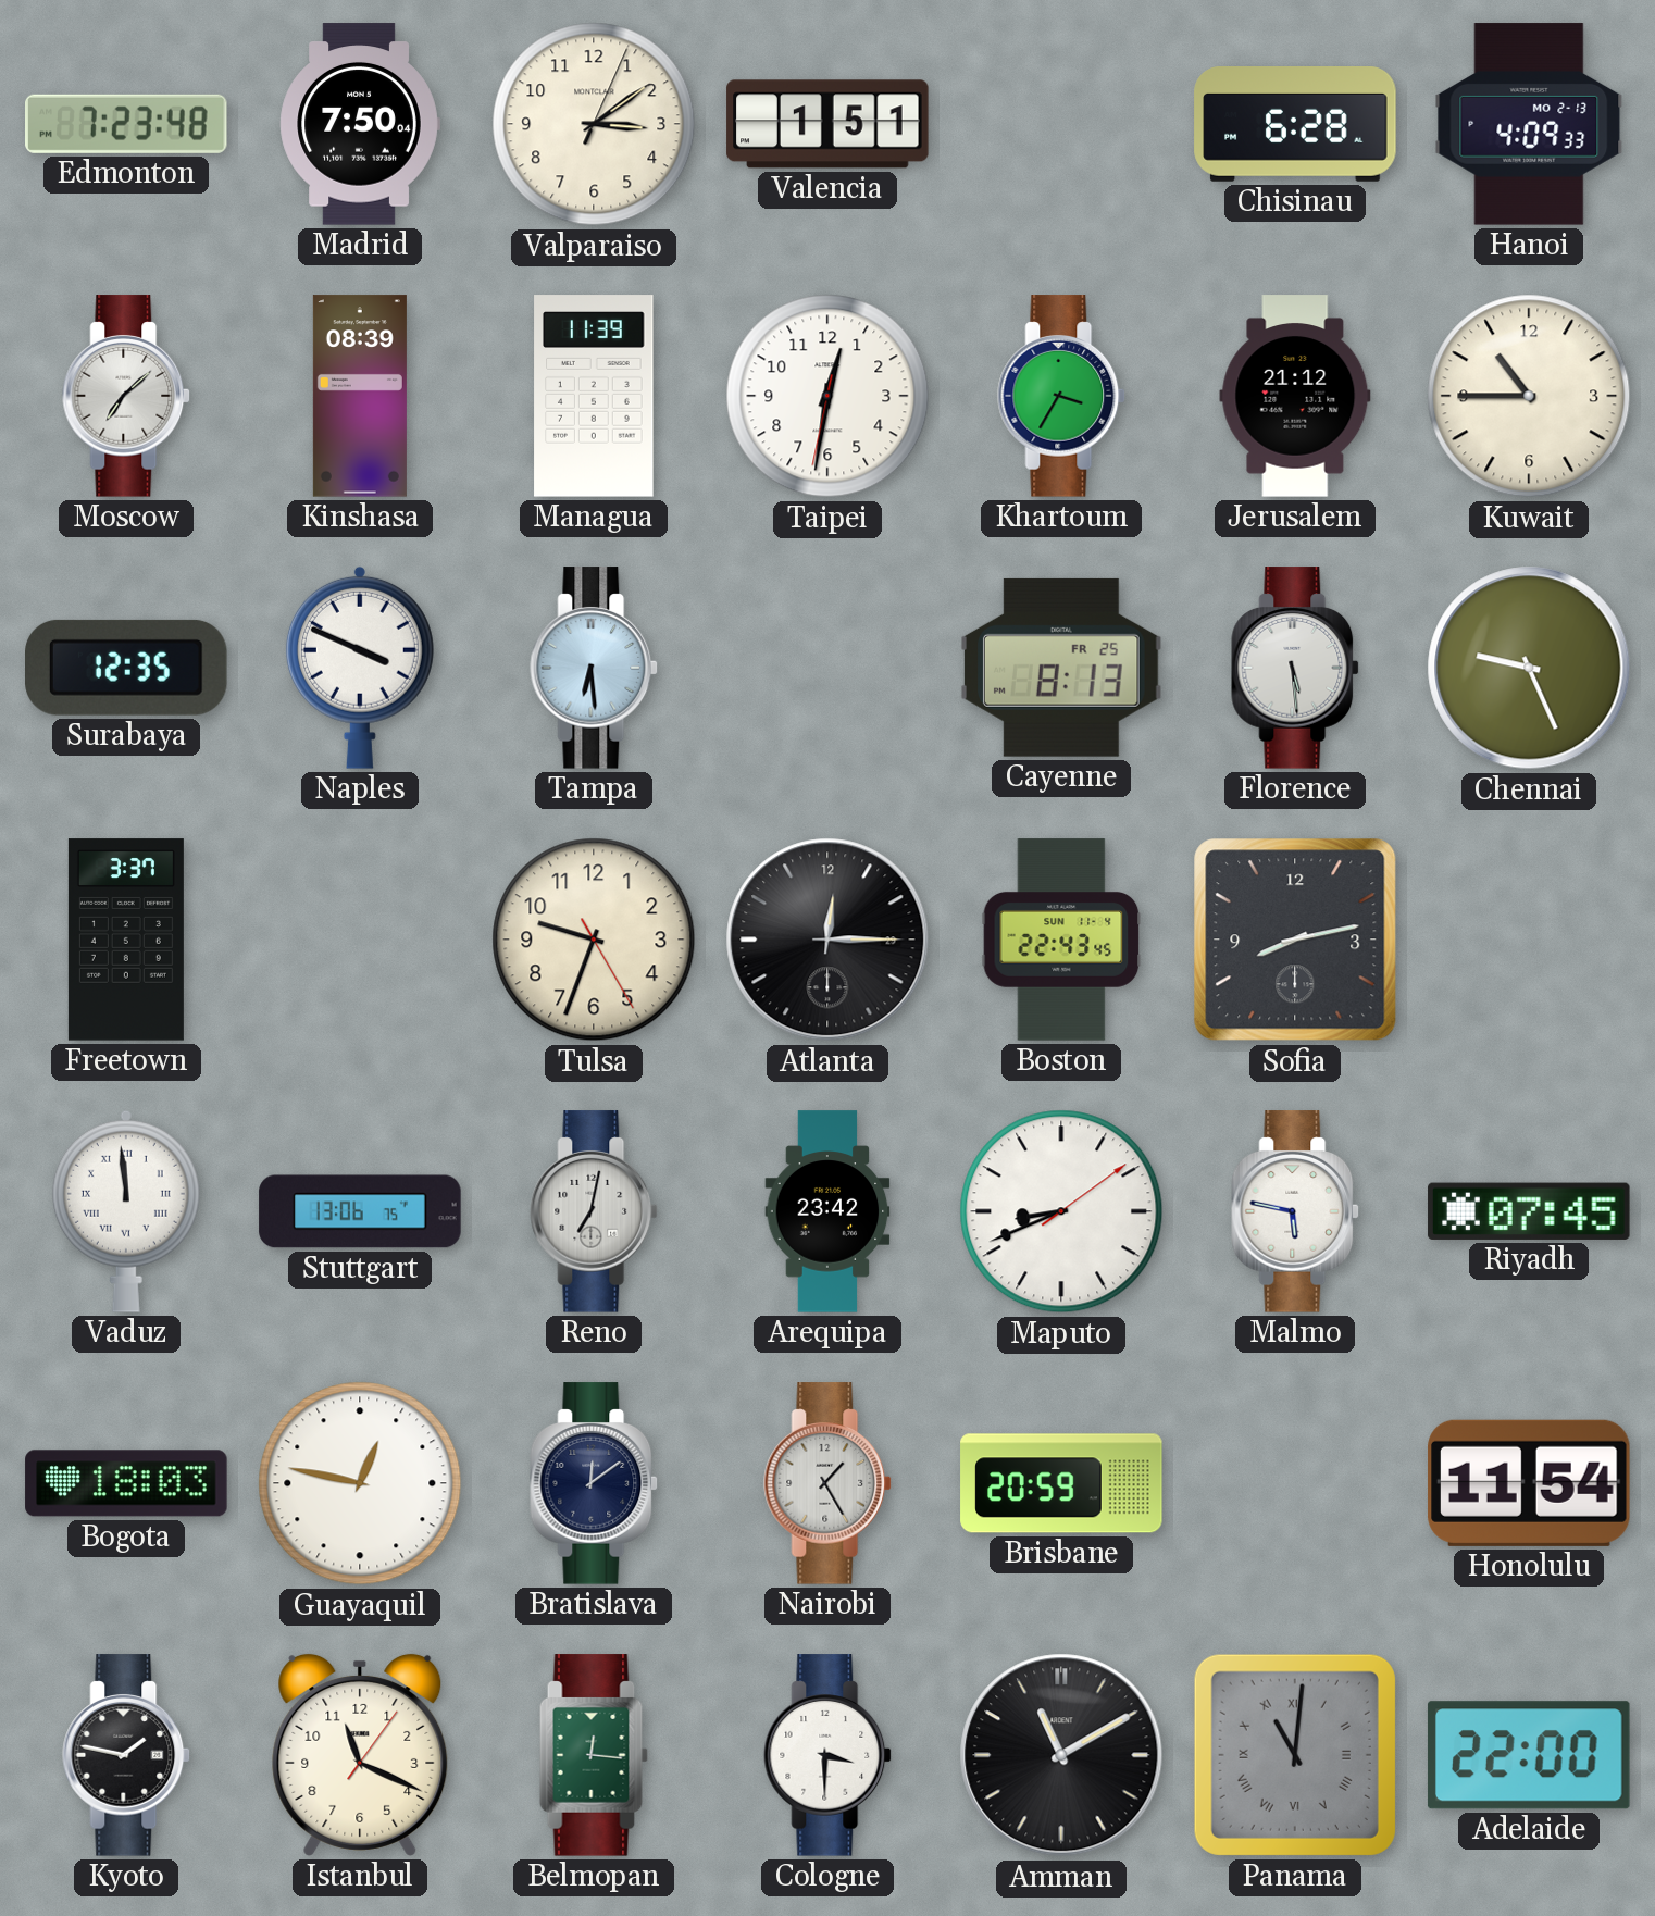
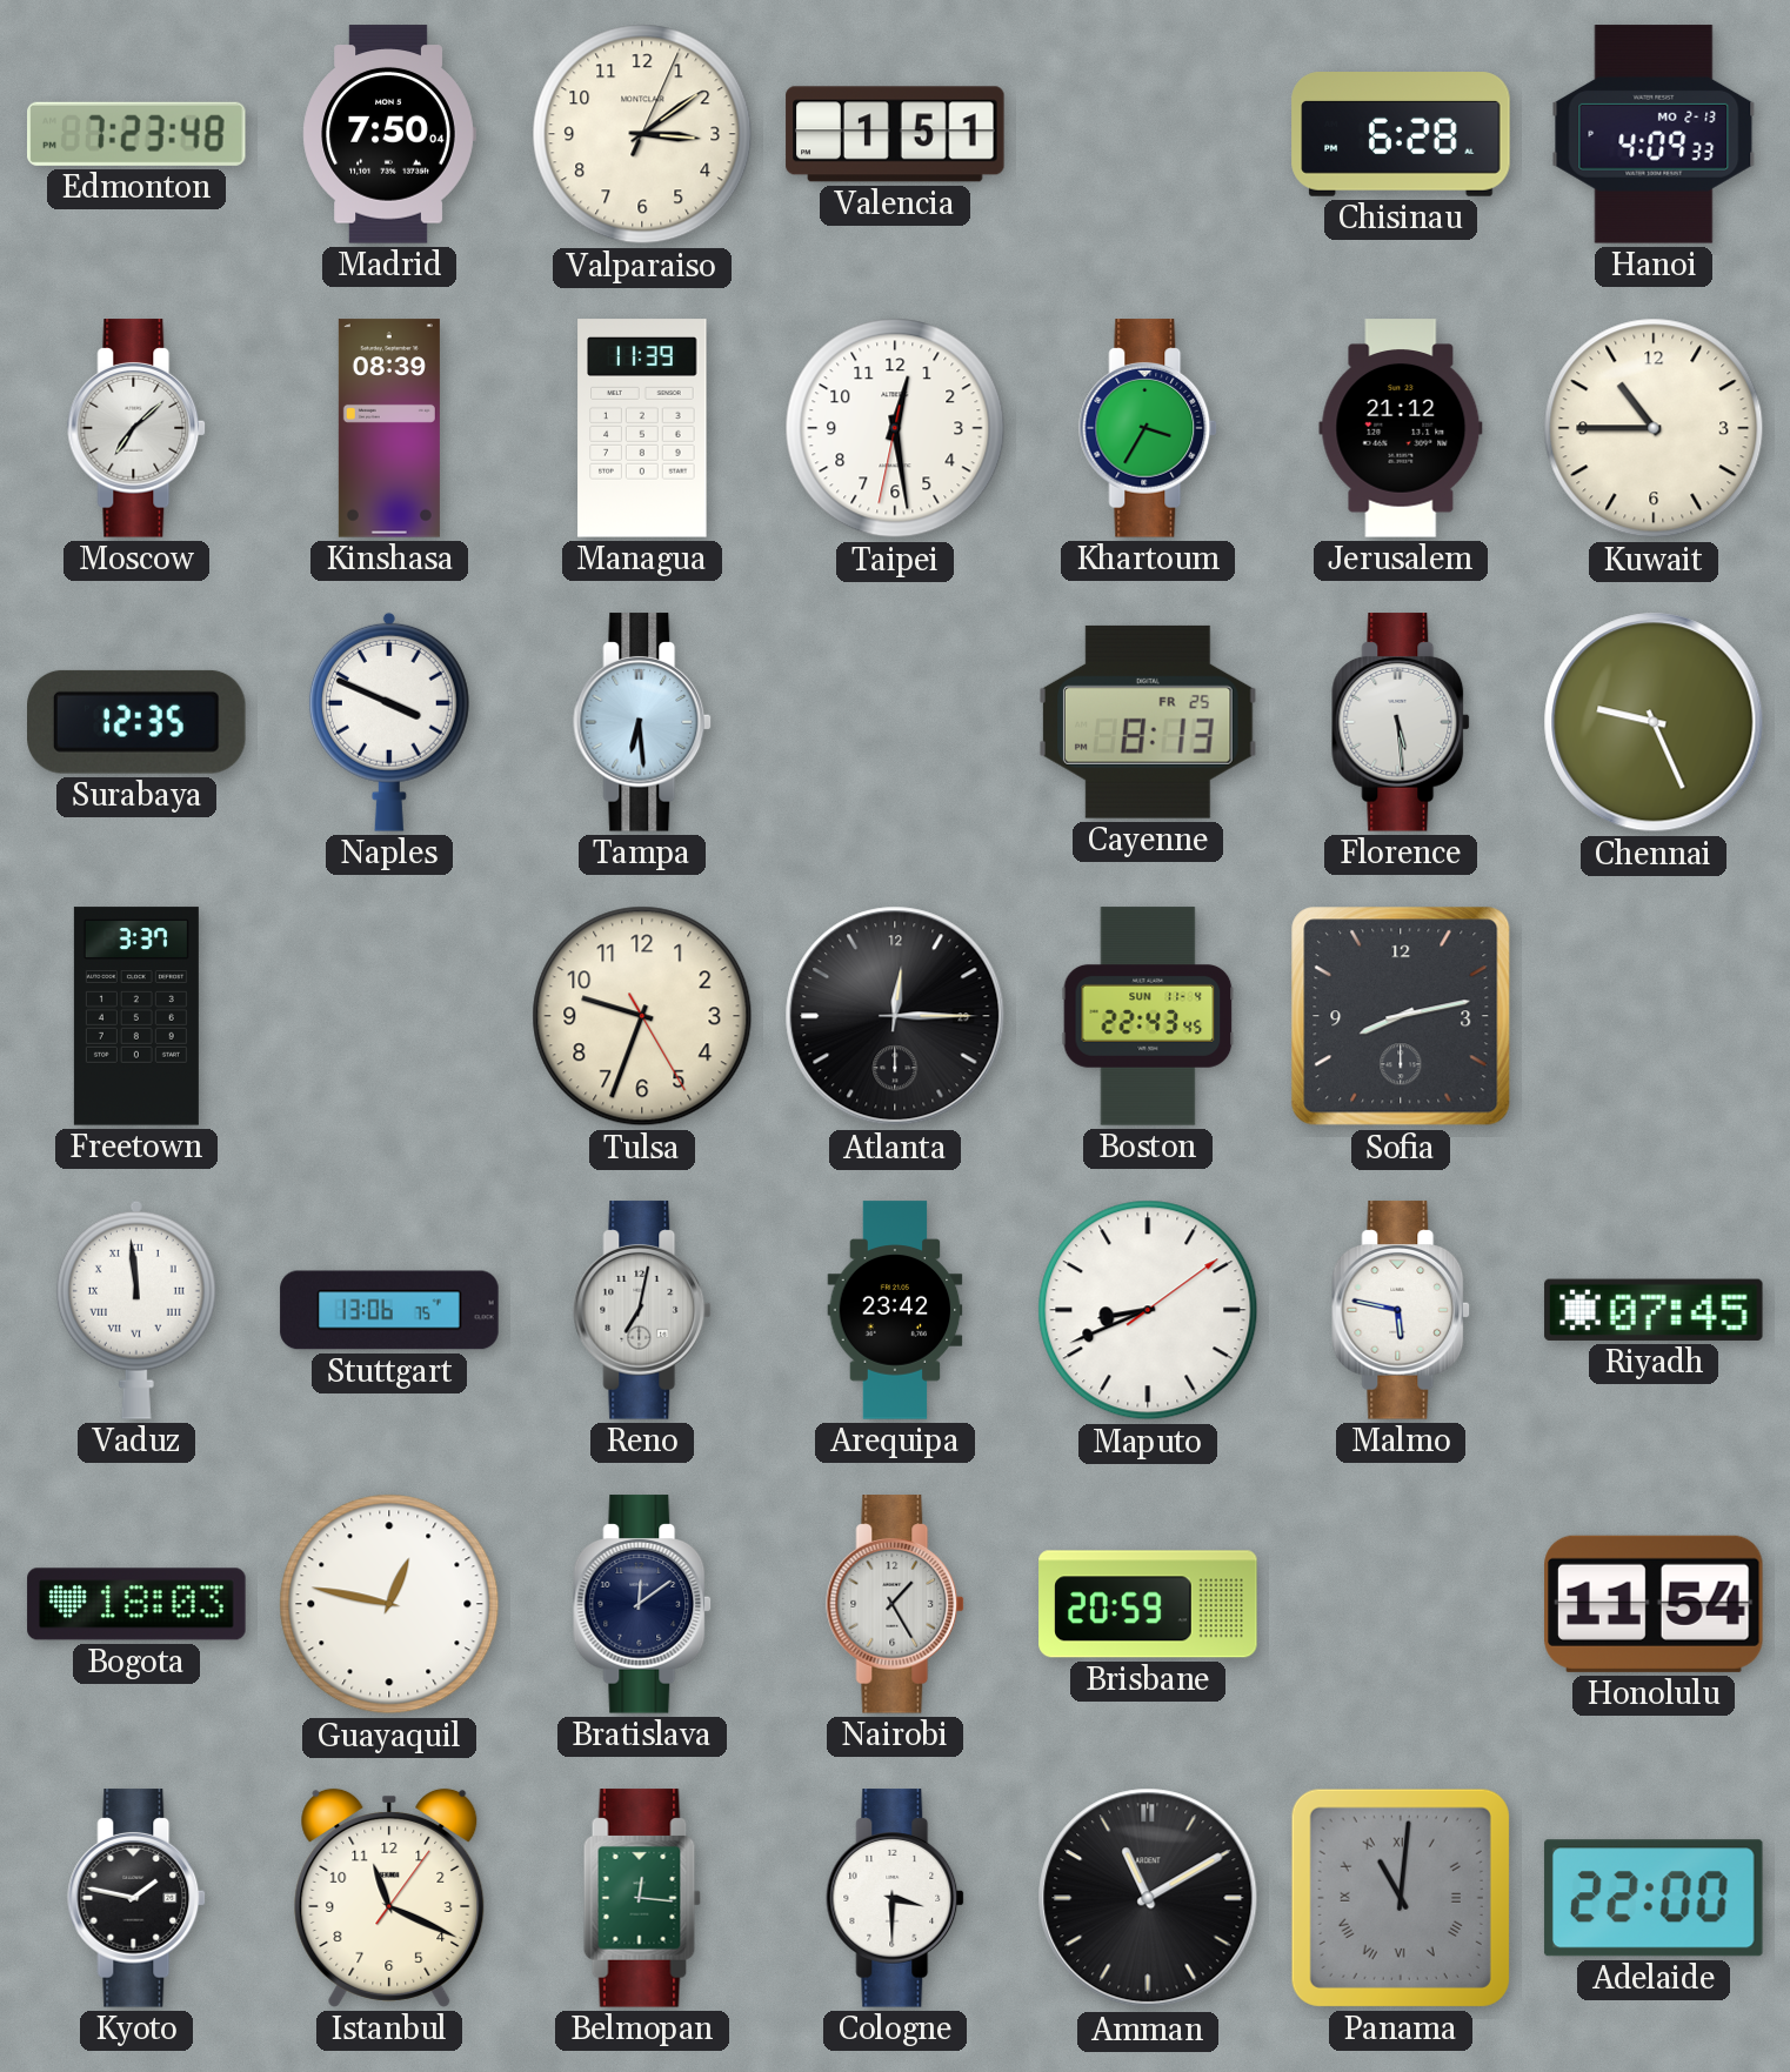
Taipei: 12:31 -> 12:28
